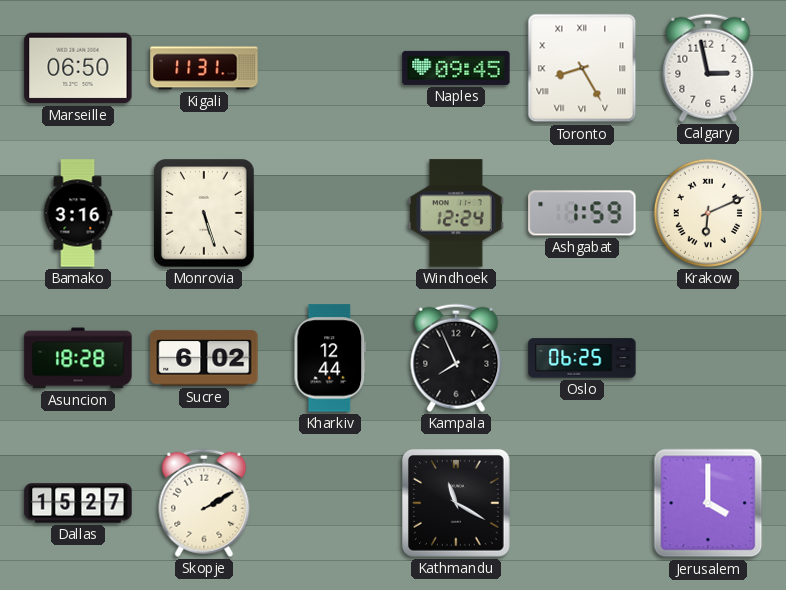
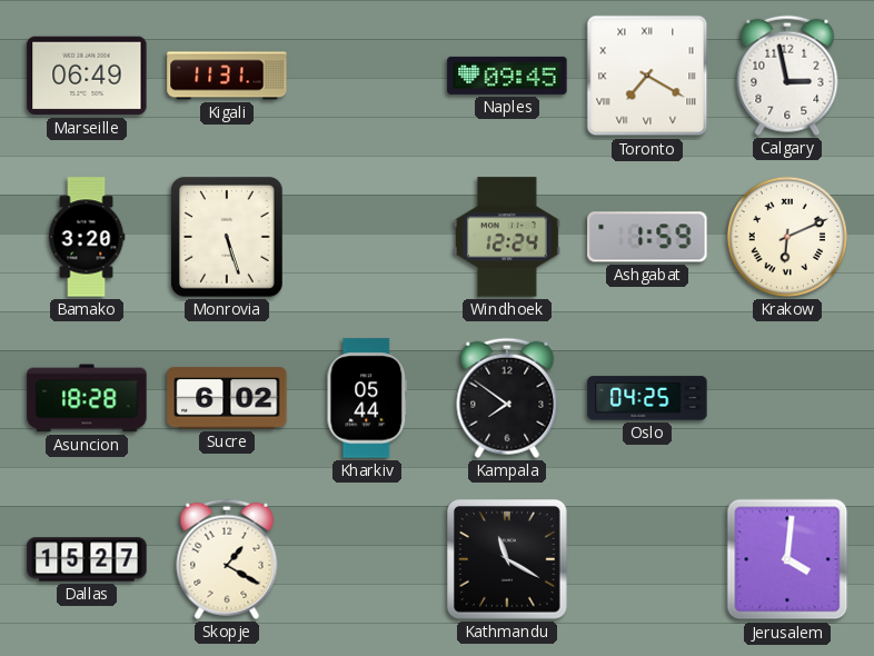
Marseille: 06:50 -> 06:49
Toronto: 8:25 -> 7:20
Bamako: 3:16 -> 3:20
Kharkiv: 12:44 -> 05:44
Kampala: 7:56 -> 7:51
Oslo: 06:25 -> 04:25
Skopje: 2:10 -> 1:20
Jerusalem: 4:00 -> 4:01
